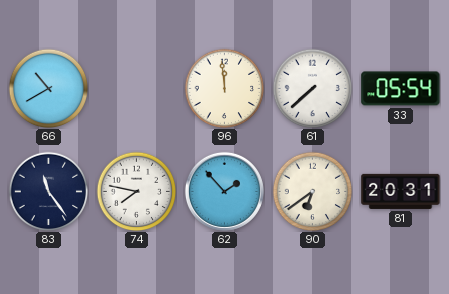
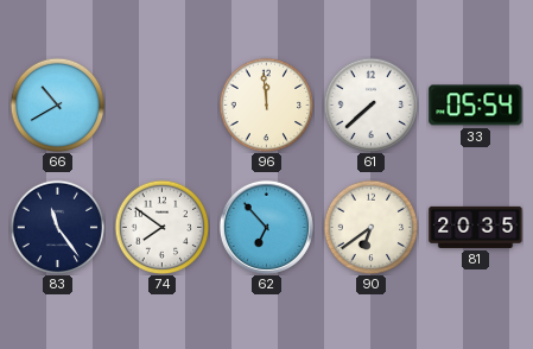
74: 7:47 -> 7:51
62: 1:53 -> 6:53
81: 20:31 -> 20:35
